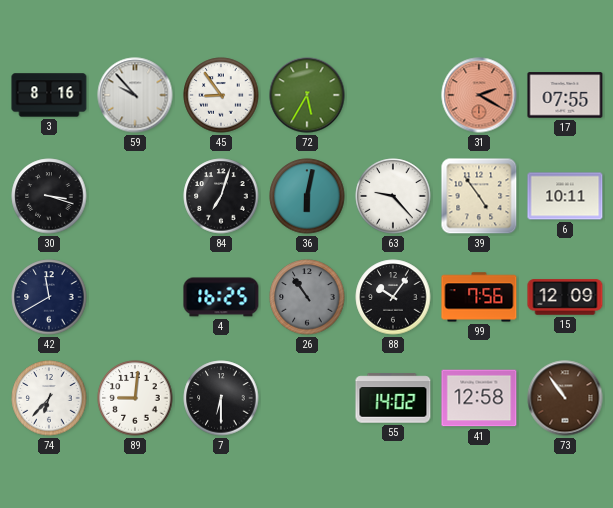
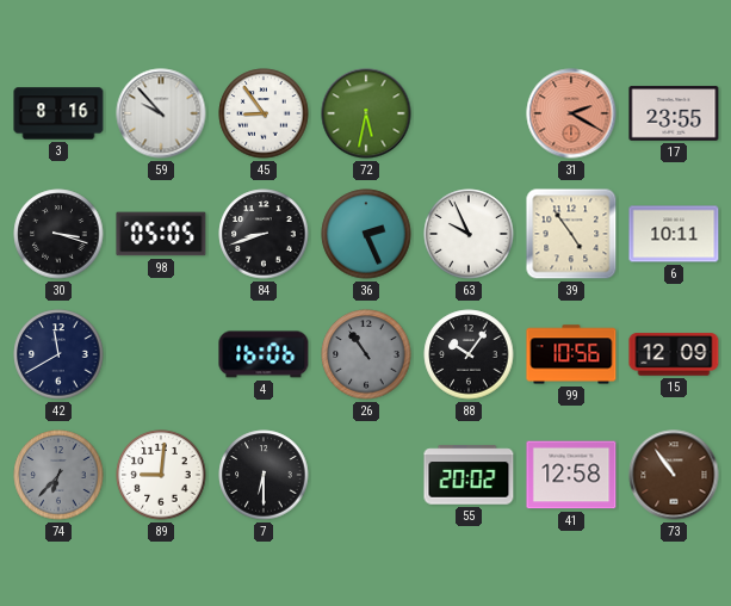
72: 5:35 -> 5:32
17: 07:55 -> 23:55
98: none -> 05:05
84: 7:03 -> 8:42
36: 6:02 -> 2:26
63: 9:23 -> 9:56
4: 16:25 -> 16:06
99: 7:56 -> 10:56
74 dial: white -> grey
55: 14:02 -> 20:02
